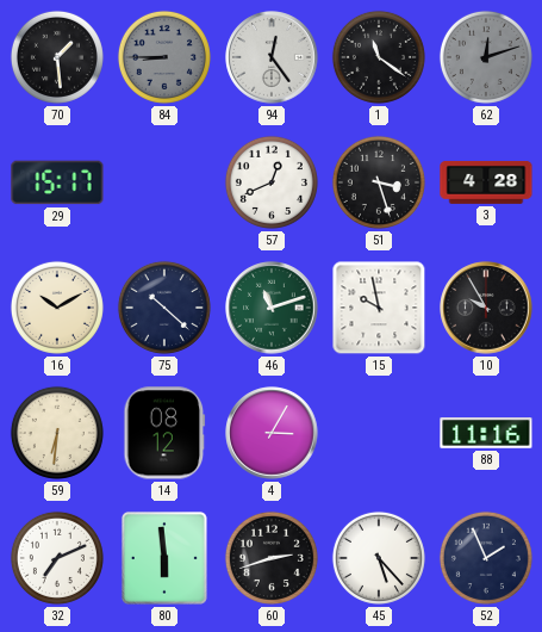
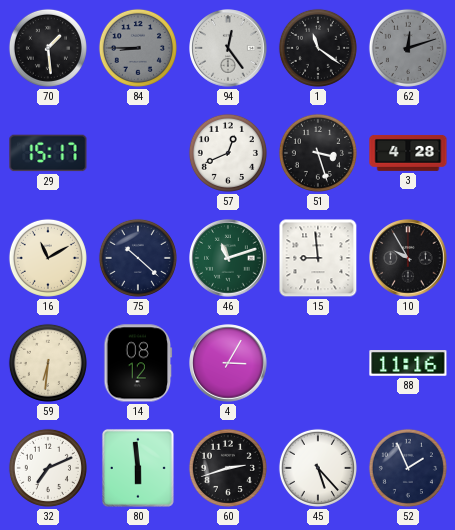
16: 10:10 -> 11:10
15: 9:58 -> 8:59
